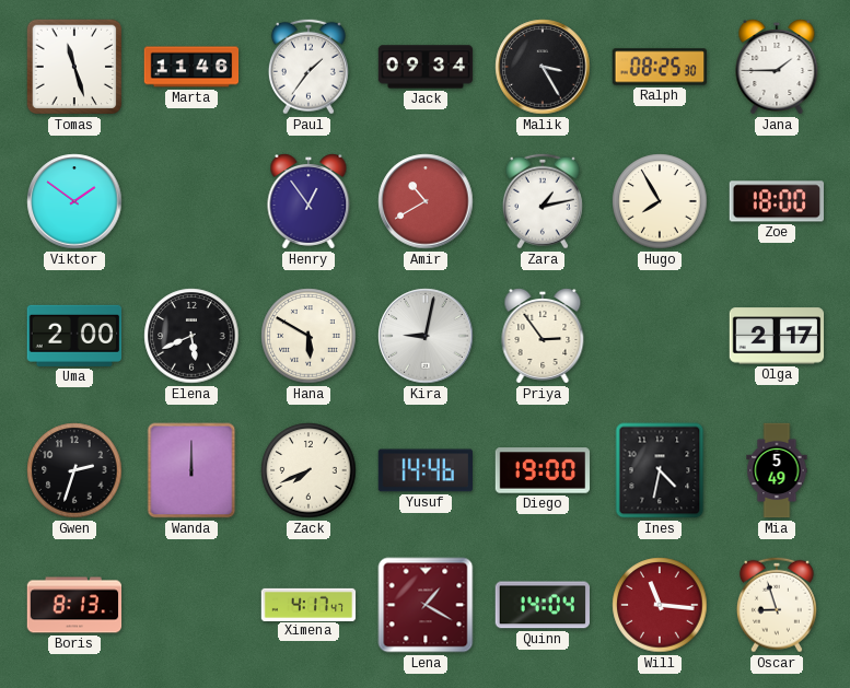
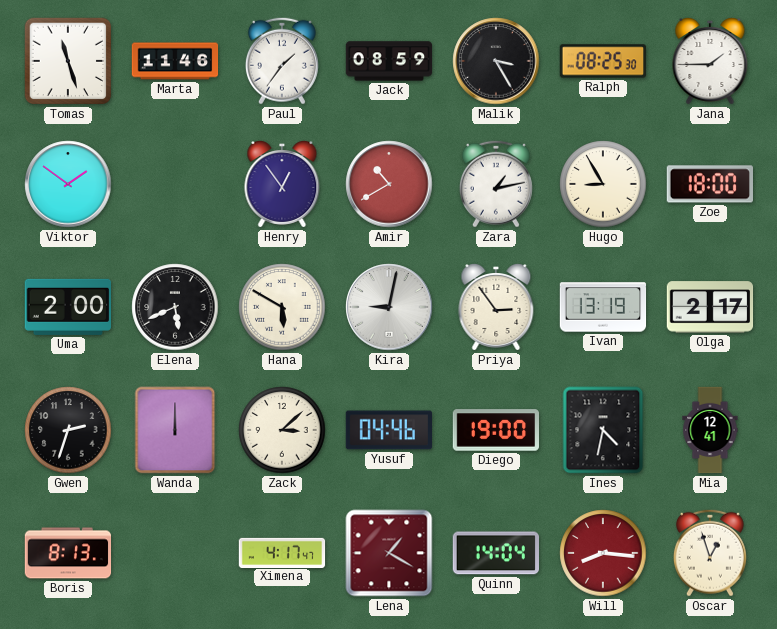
Jack: 09:34 -> 08:59
Hugo: 7:55 -> 8:55
Ivan: none -> 13:19
Zack: 7:41 -> 3:08
Yusuf: 14:46 -> 04:46
Mia: 5:49 -> 12:41
Will: 11:16 -> 8:16
Oscar: 8:57 -> 12:57
